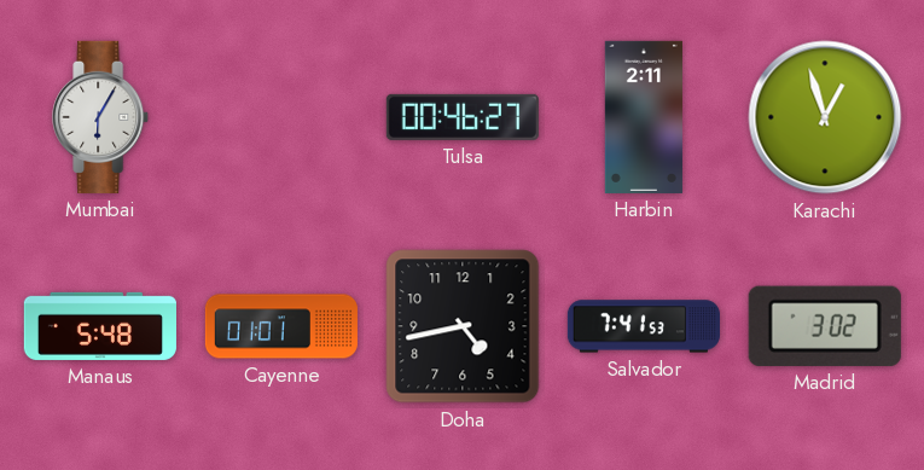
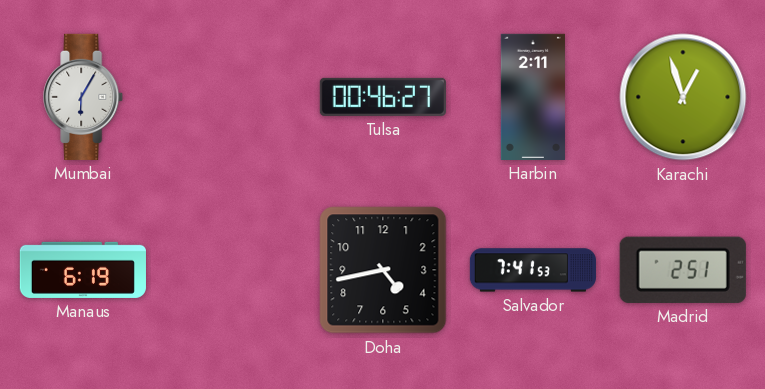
Manaus: 5:48 -> 6:19
Cayenne: 01:01 -> none
Madrid: 3:02 -> 2:51
